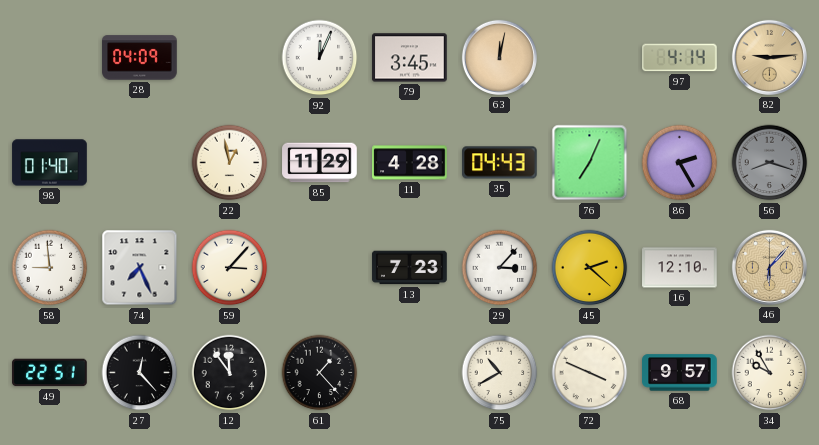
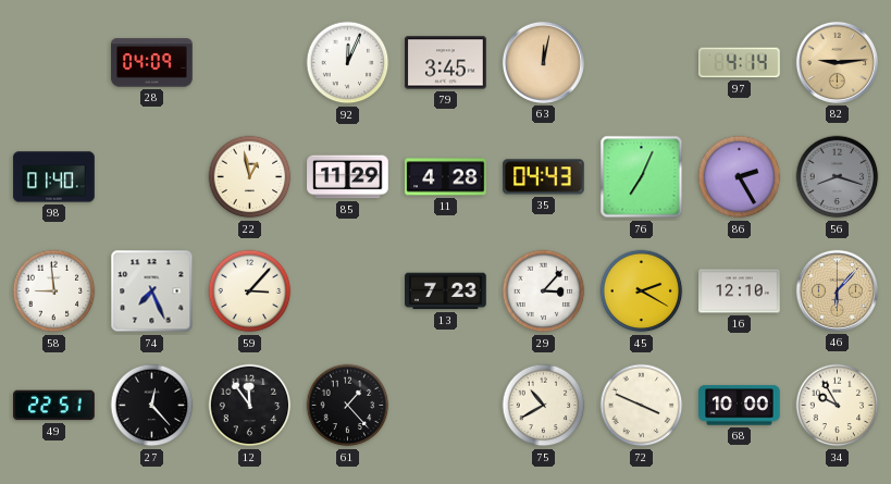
45: 2:22 -> 2:20
68: 9:57 -> 10:00
